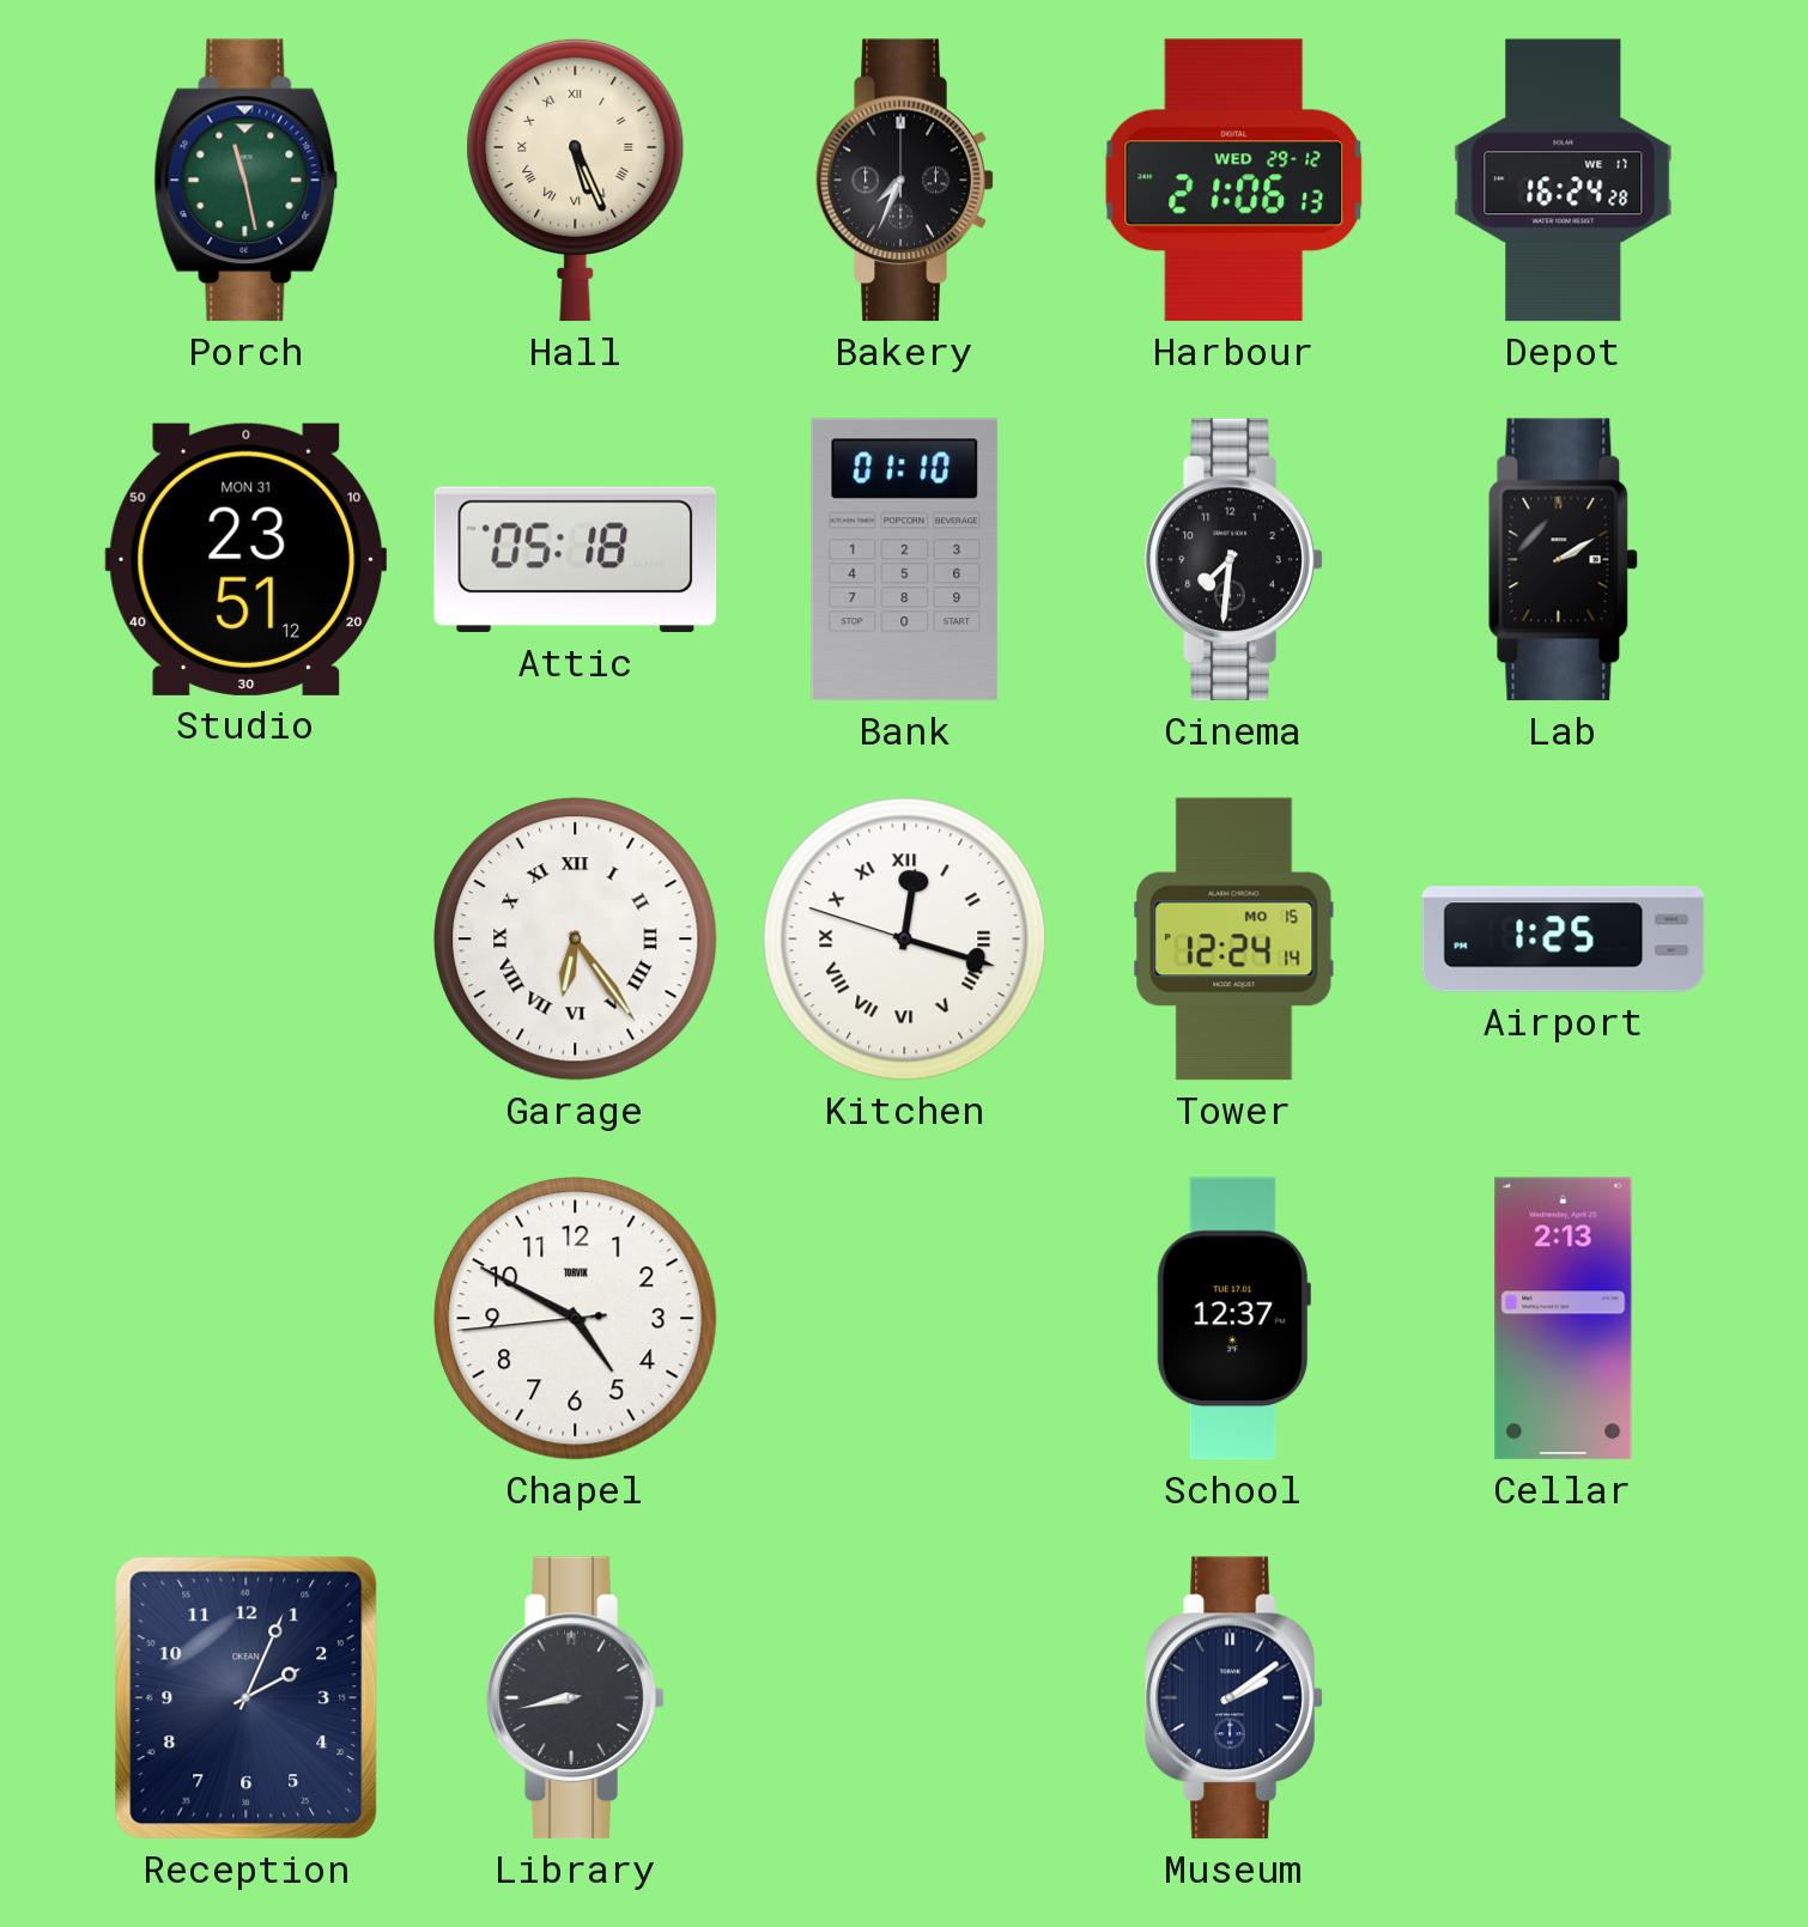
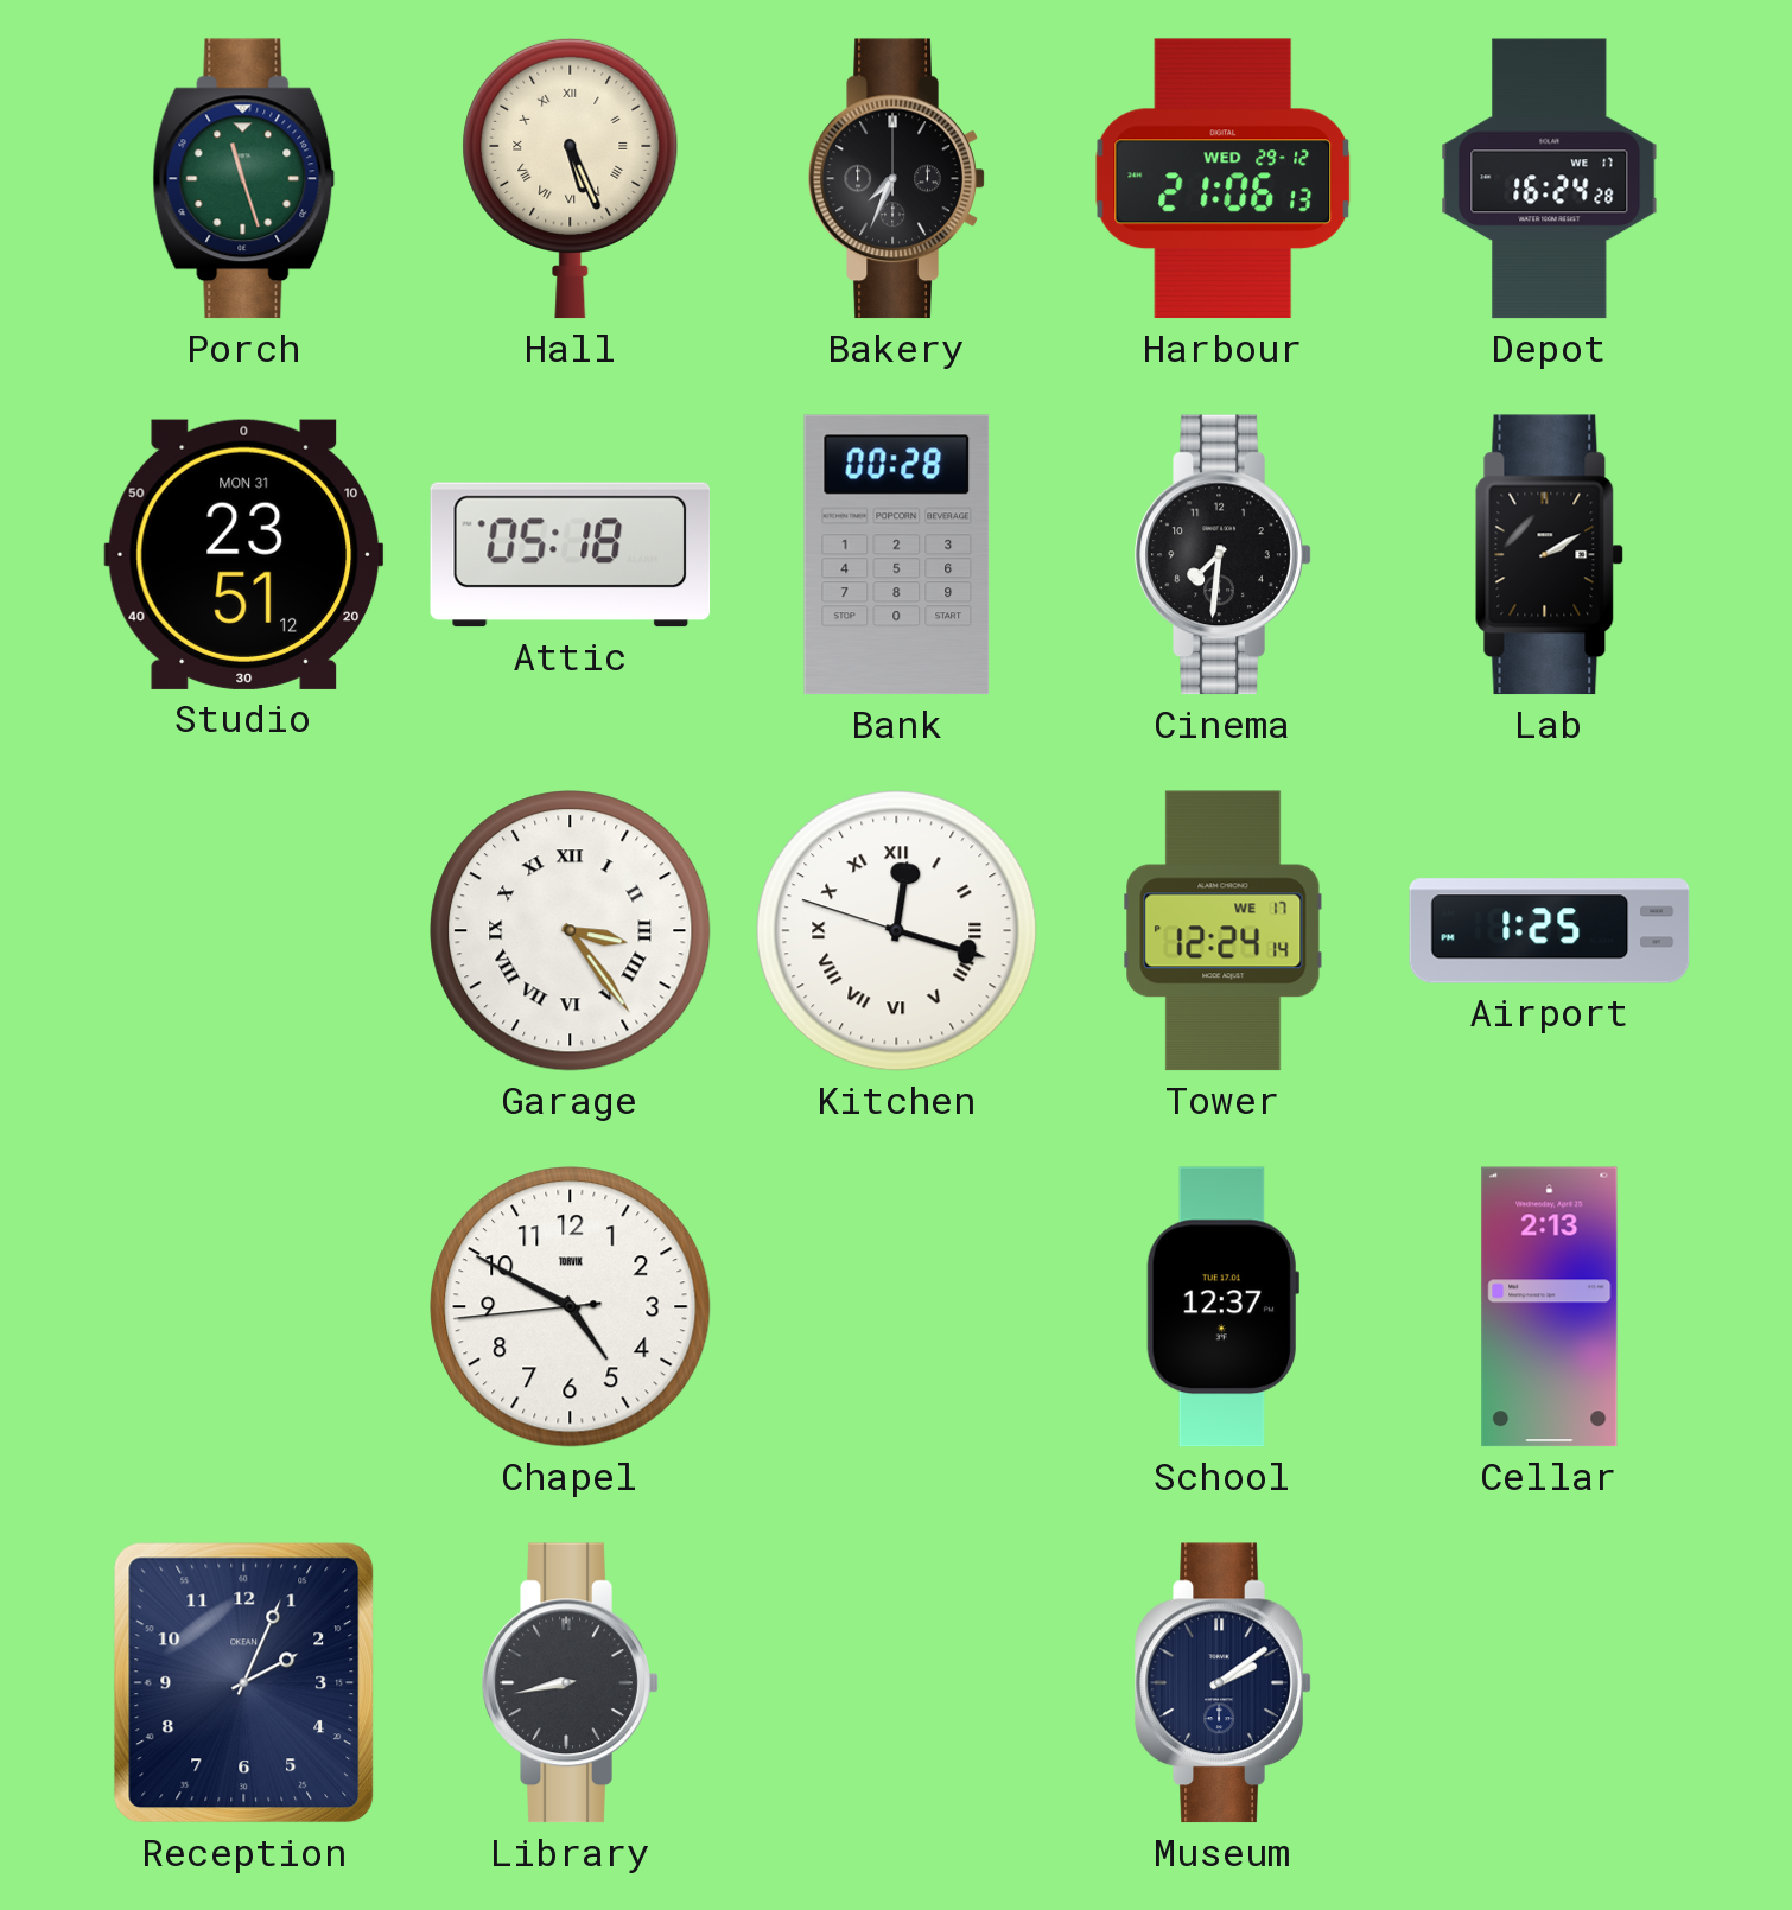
Porch: 11:28 -> 11:27
Bank: 01:10 -> 00:28
Garage: 6:24 -> 3:24
Tower date: MO 15 -> WE 17
